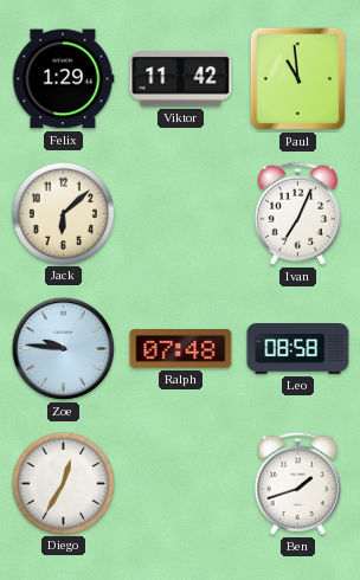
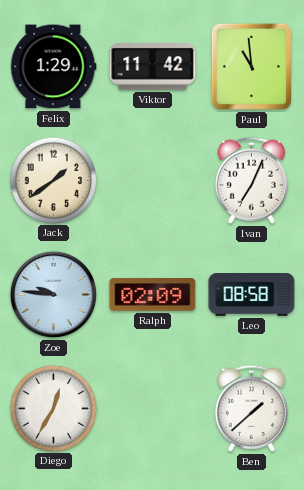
Jack: 6:08 -> 1:39
Ralph: 07:48 -> 02:09
Ben: 1:42 -> 1:38
